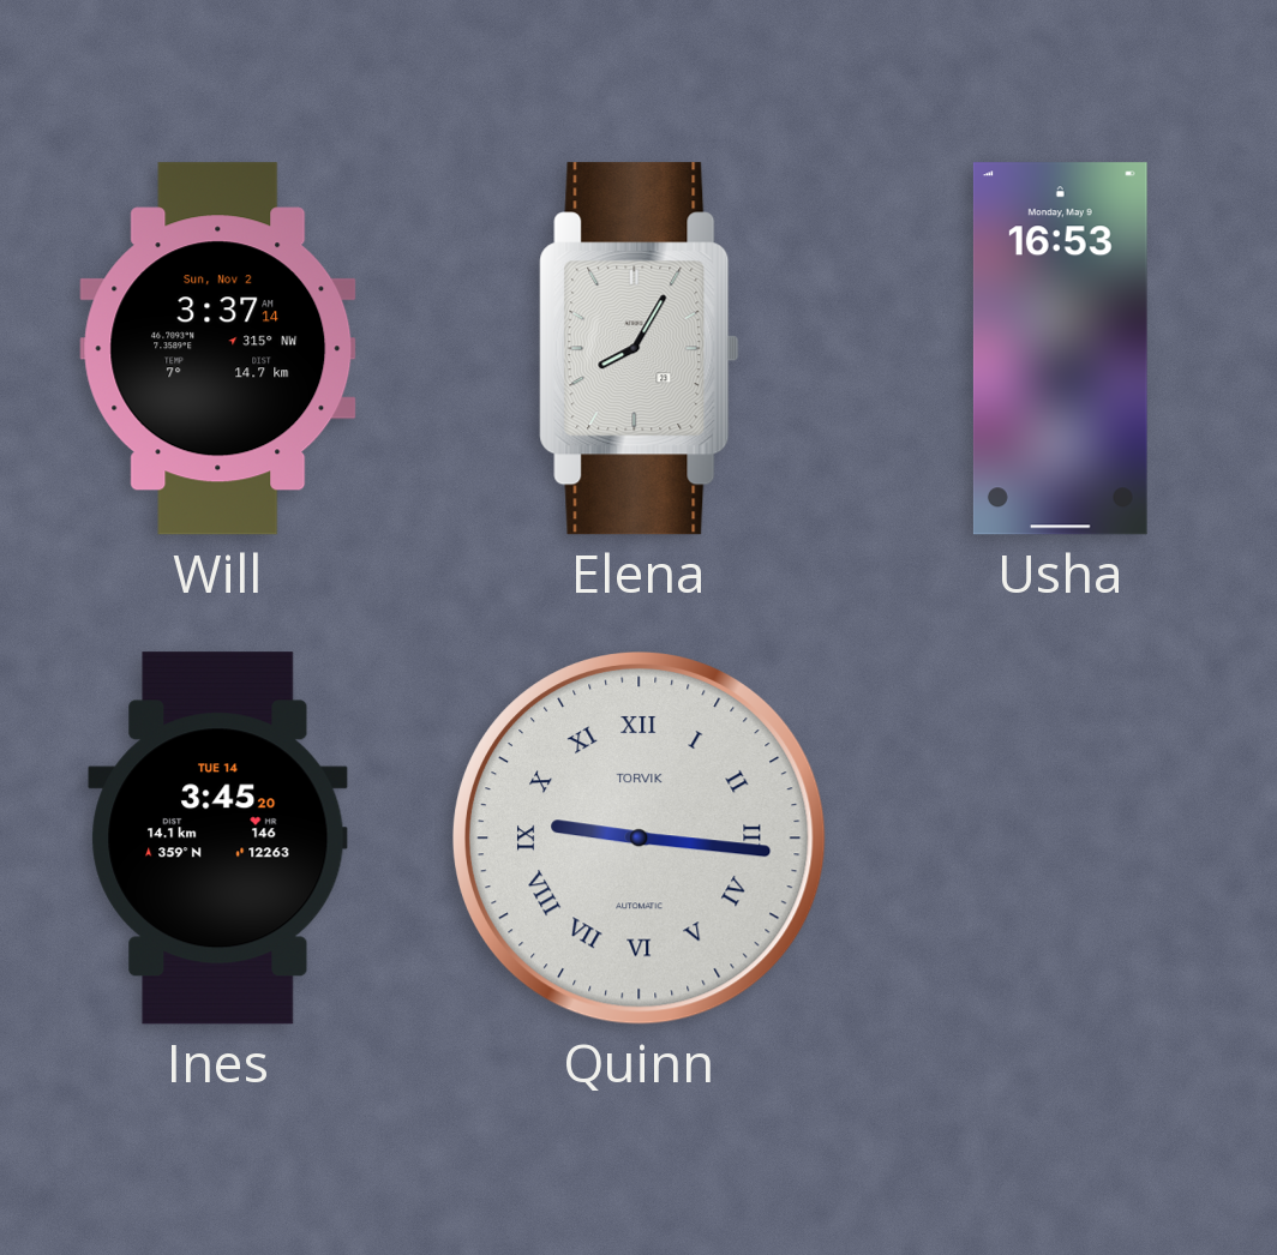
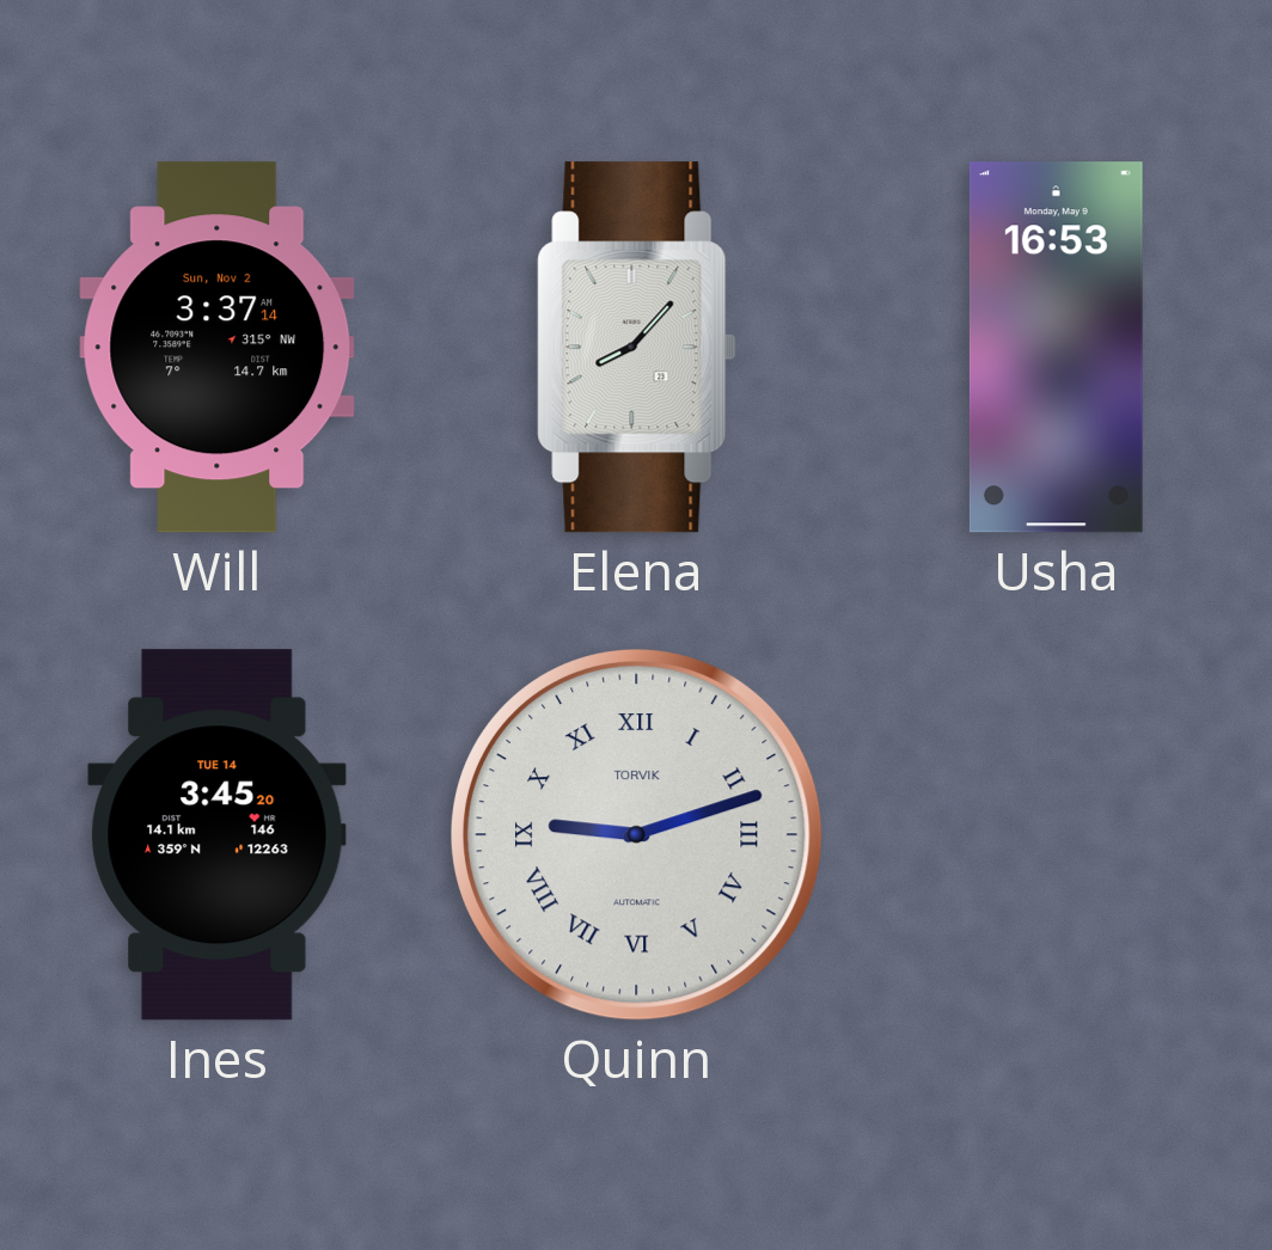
Elena: 8:05 -> 8:07
Quinn: 9:16 -> 9:12
